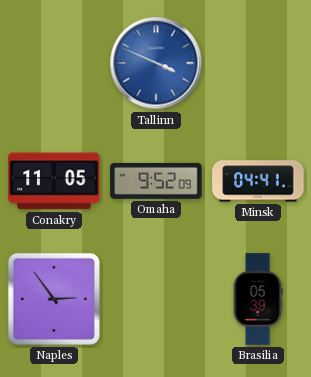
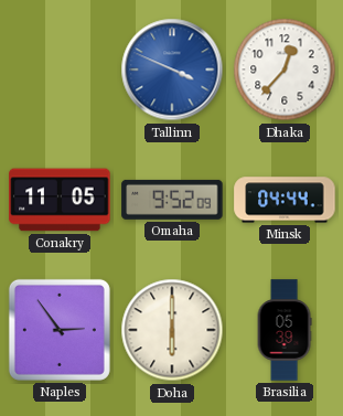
Dhaka: none -> 12:37
Minsk: 04:41 -> 04:44
Doha: none -> 6:00
